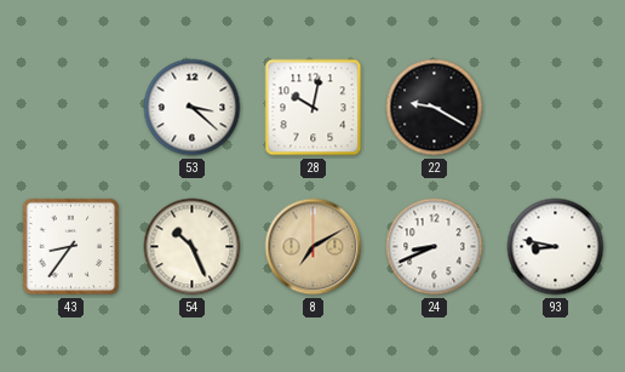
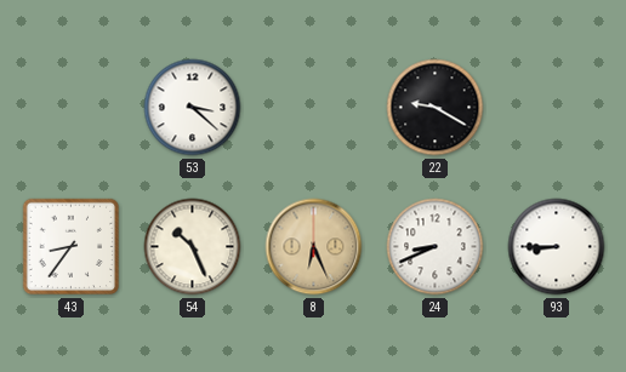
28: 10:02 -> none
8: 7:10 -> 6:26
93: 8:47 -> 8:45
